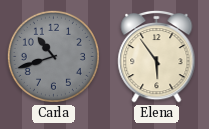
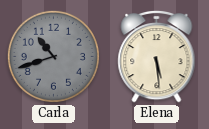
Elena: 5:54 -> 5:29
